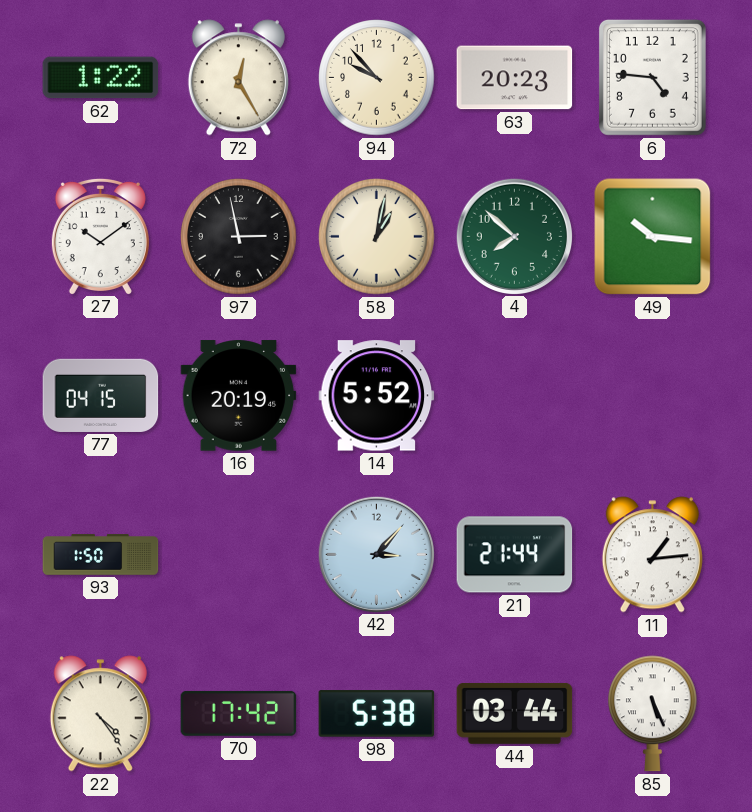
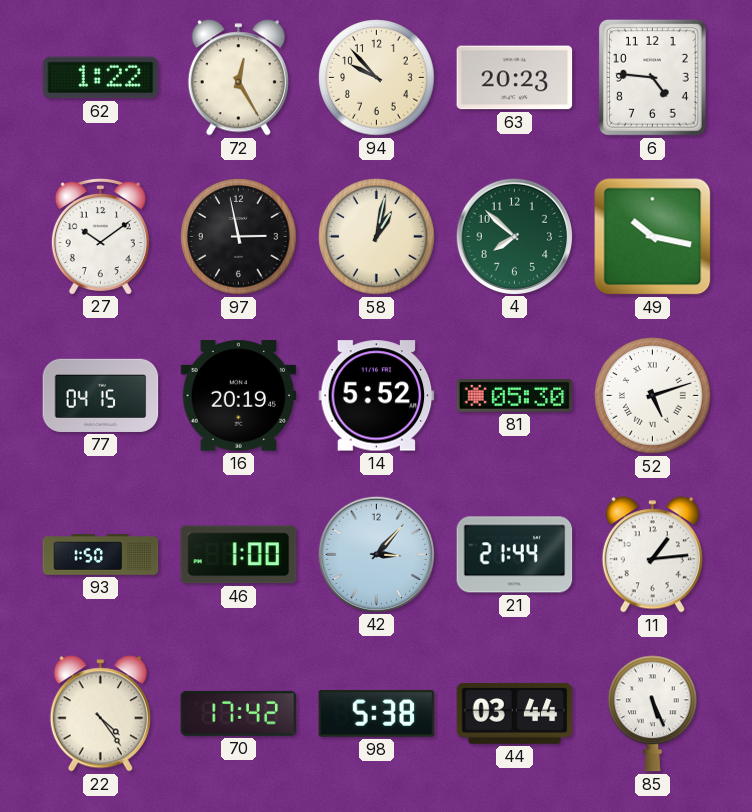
49: 10:16 -> 10:17
81: none -> 05:30
52: none -> 5:12
46: none -> 1:00
